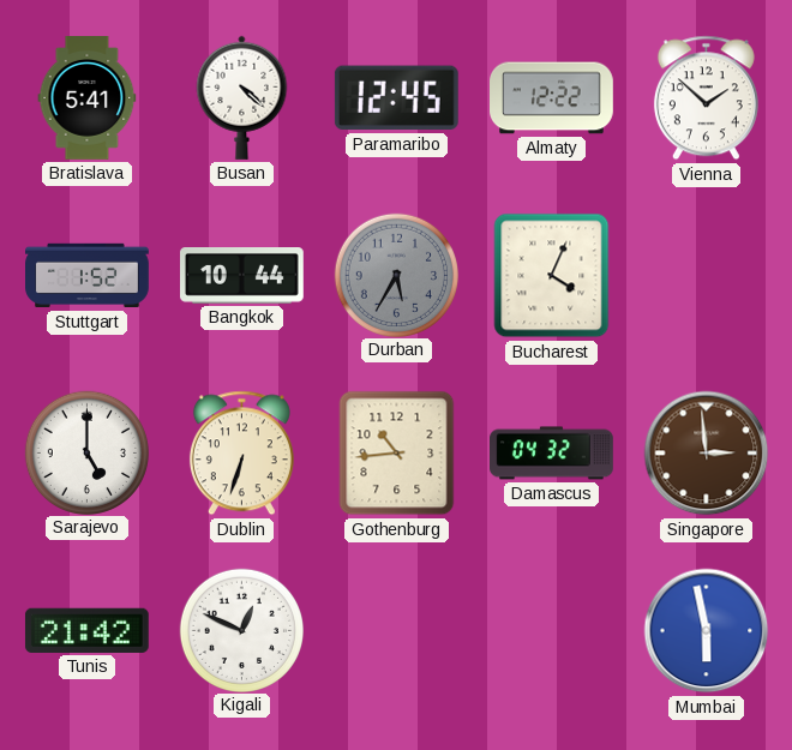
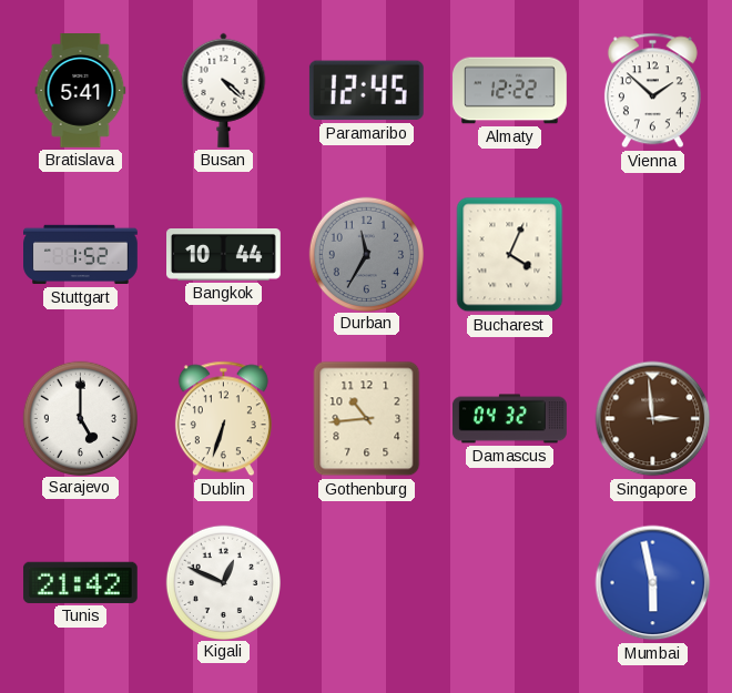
Durban: 5:35 -> 11:35
